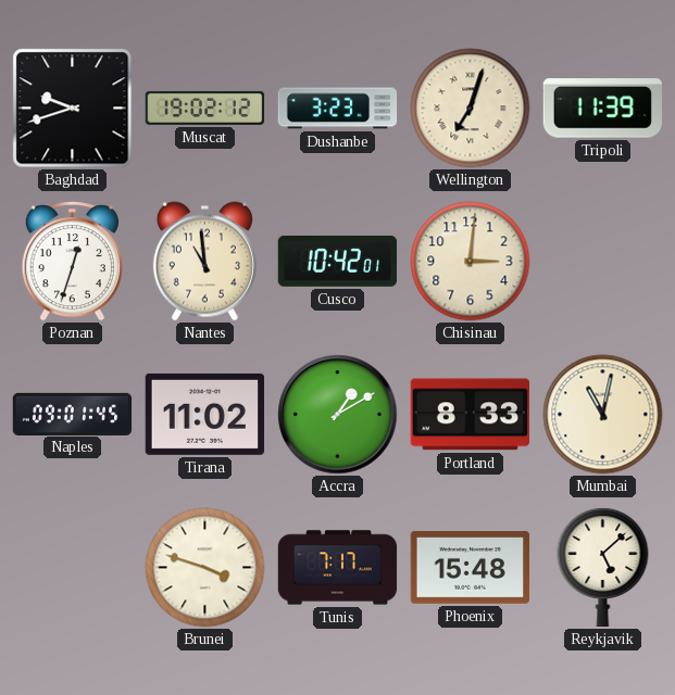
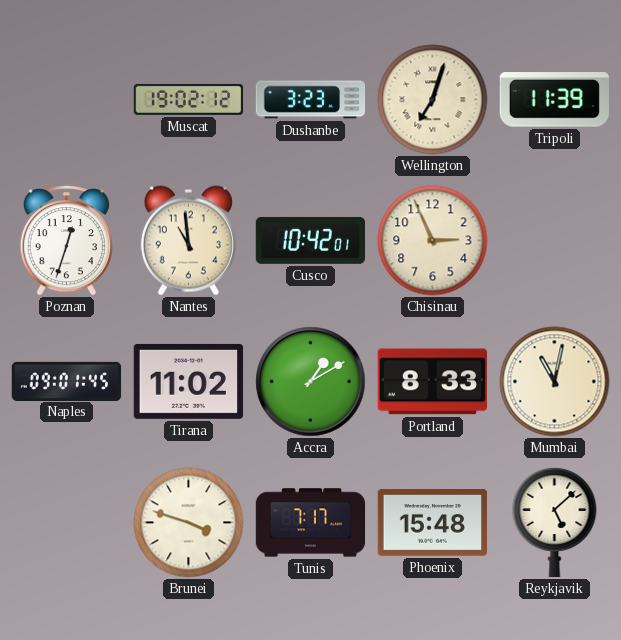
Baghdad: 9:42 -> none
Chisinau: 3:01 -> 2:56
